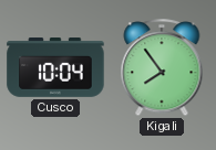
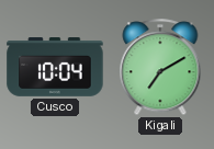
Kigali: 7:54 -> 7:10
